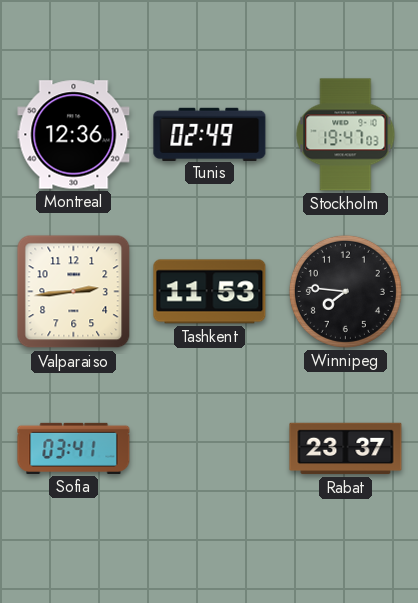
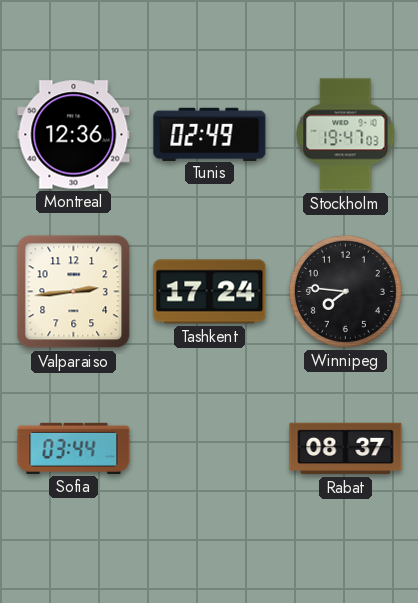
Tashkent: 11:53 -> 17:24
Sofia: 03:41 -> 03:44
Rabat: 23:37 -> 08:37
